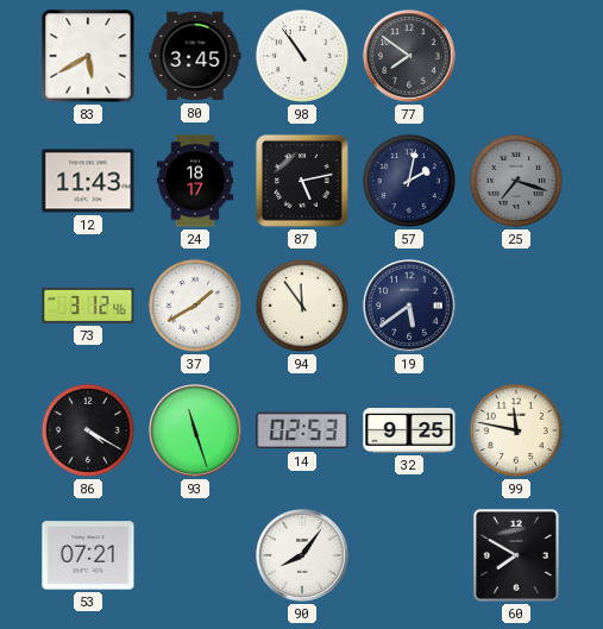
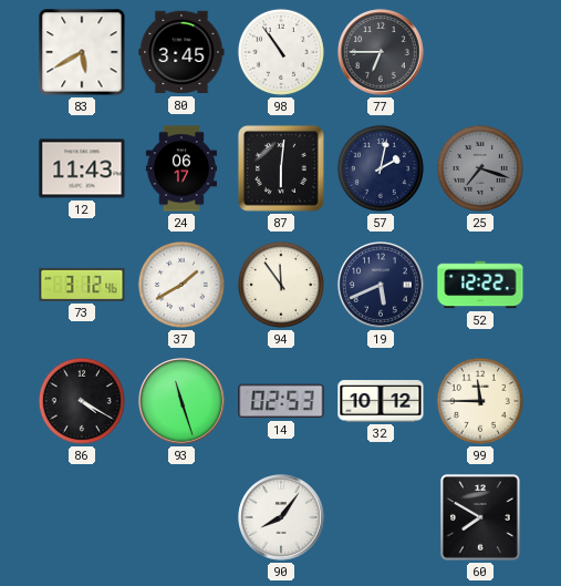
77: 7:51 -> 6:45
24: 18:17 -> 06:17
87: 5:13 -> 6:01
19: 5:39 -> 5:41
52: none -> 12:22
32: 9:25 -> 10:12
99: 11:47 -> 11:45
53: 07:21 -> none
